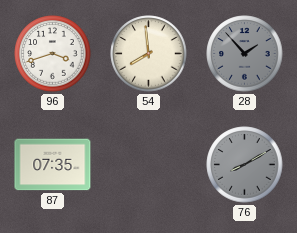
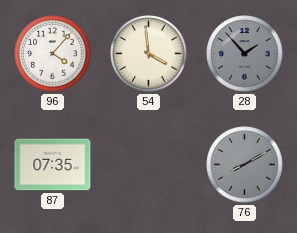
96: 3:42 -> 4:07
54: 7:59 -> 3:59
